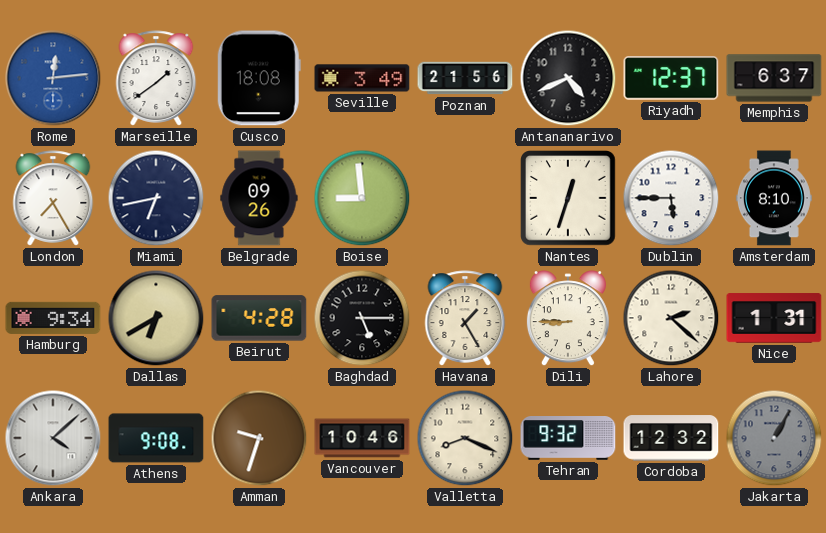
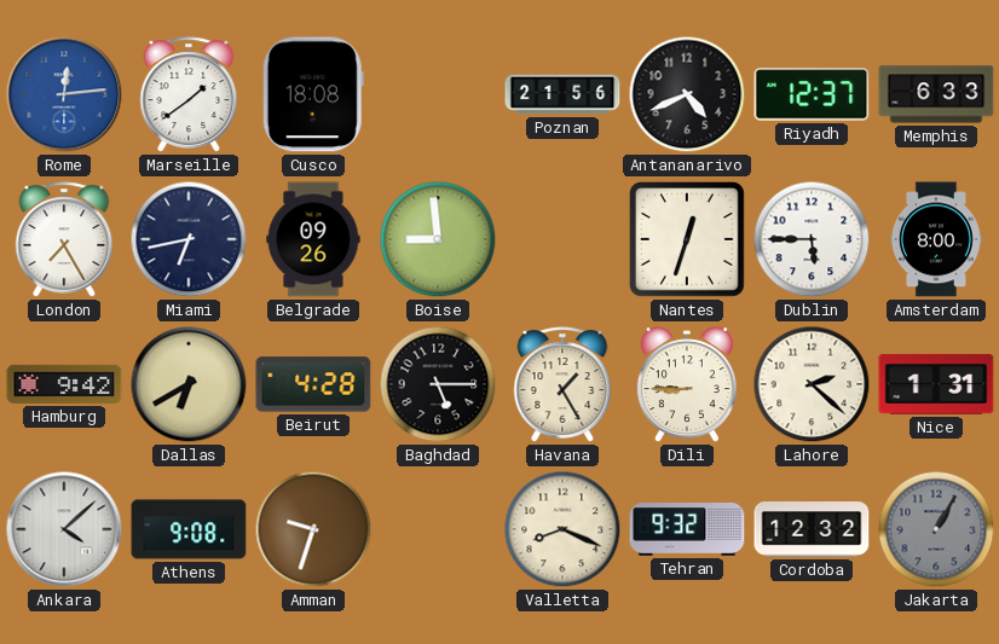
Seville: 3:49 -> none
Memphis: 6:37 -> 6:33
Amsterdam: 8:10 -> 8:00
Hamburg: 9:34 -> 9:42
Vancouver: 10:46 -> none
